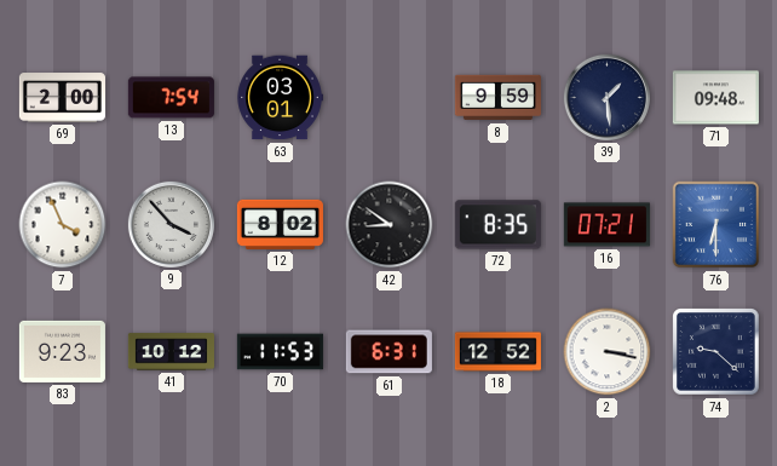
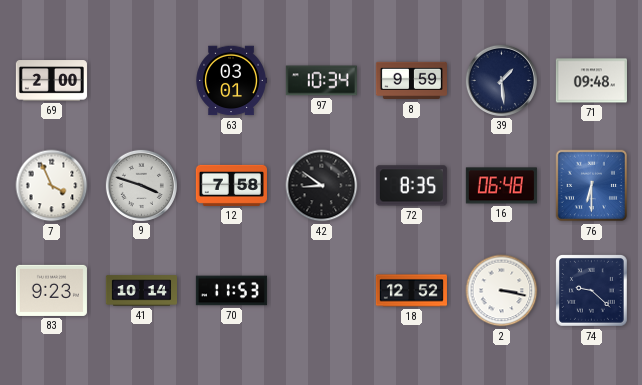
13: 7:54 -> none
97: none -> 10:34
9: 3:53 -> 3:48
12: 8:02 -> 7:58
16: 07:21 -> 06:48
41: 10:12 -> 10:14
61: 6:31 -> none
